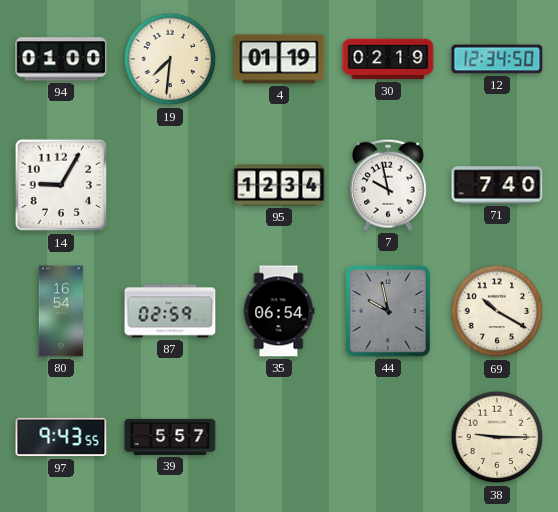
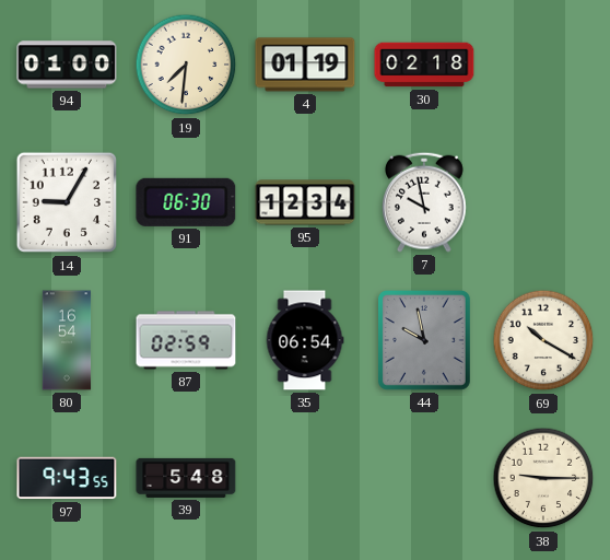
30: 02:19 -> 02:18
12: 12:34 -> none
91: none -> 06:30
71: 7:40 -> none
39: 5:57 -> 5:48
